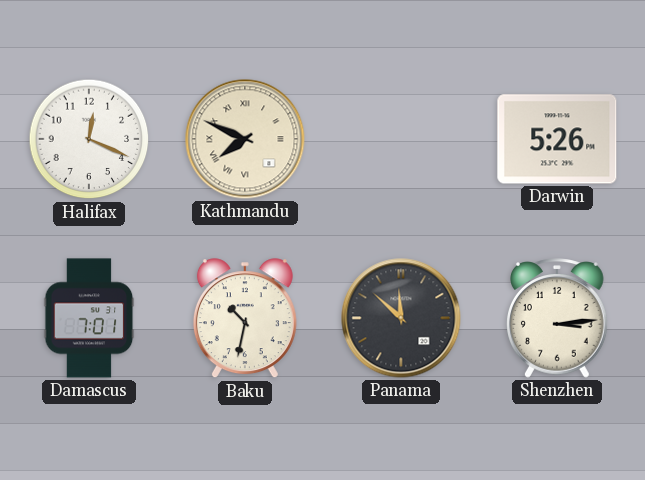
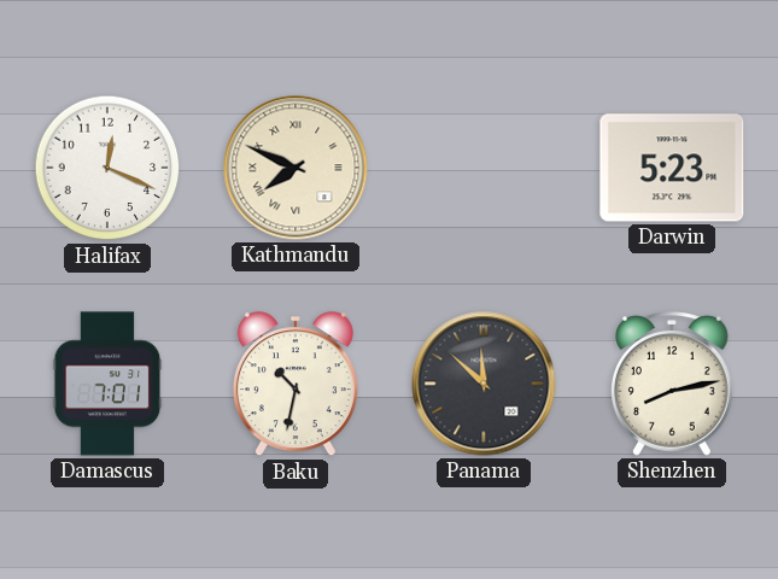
Darwin: 5:26 -> 5:23
Shenzhen: 3:14 -> 8:13
